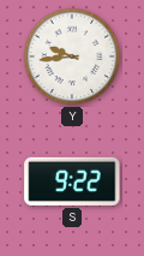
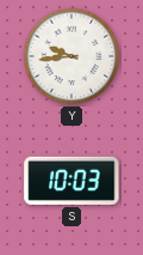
S: 9:22 -> 10:03
